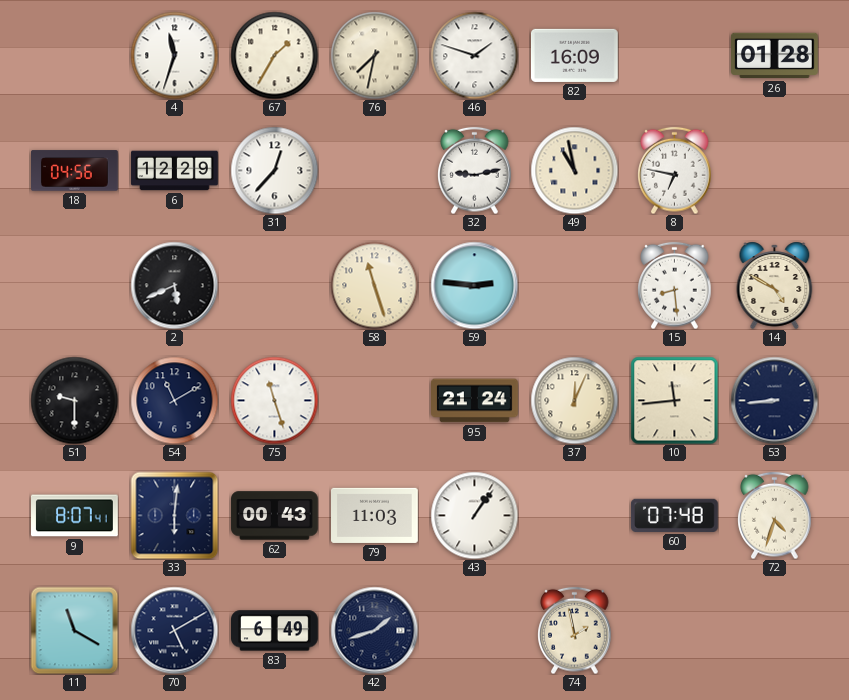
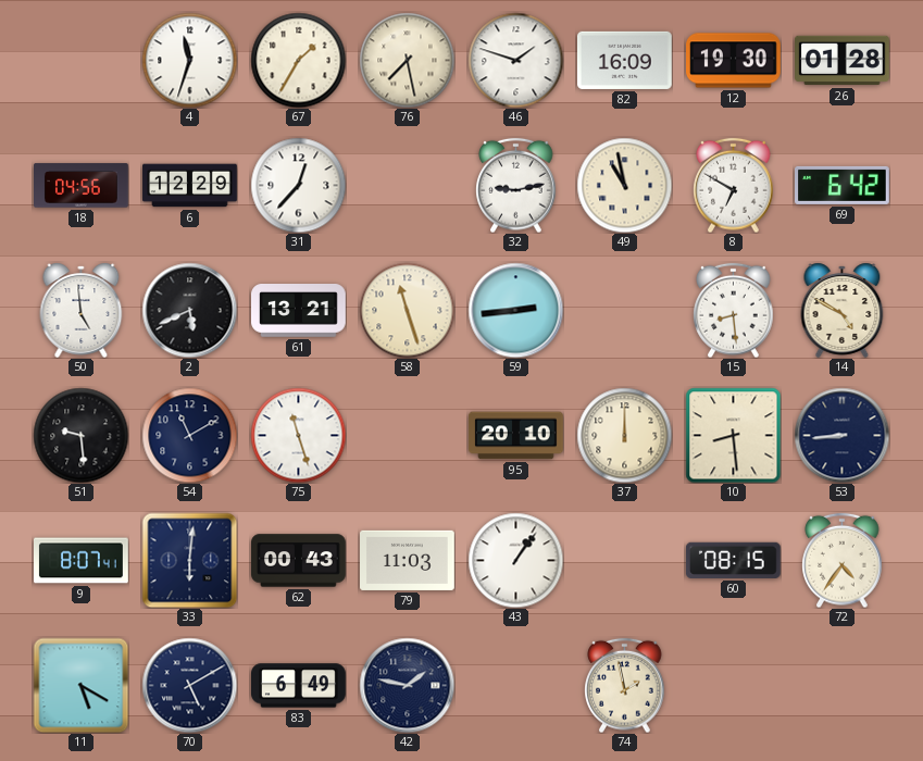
76: 7:32 -> 7:28
12: none -> 19:30
8: 6:47 -> 6:50
69: none -> 6:42
50: none -> 4:59
61: none -> 13:21
59: 2:46 -> 2:44
51: 9:30 -> 9:29
95: 21:24 -> 20:10
37: 12:04 -> 12:00
10: 11:44 -> 8:29
60: 07:48 -> 08:15
72: 4:33 -> 4:36
11: 11:20 -> 5:20
42: 1:42 -> 1:47
